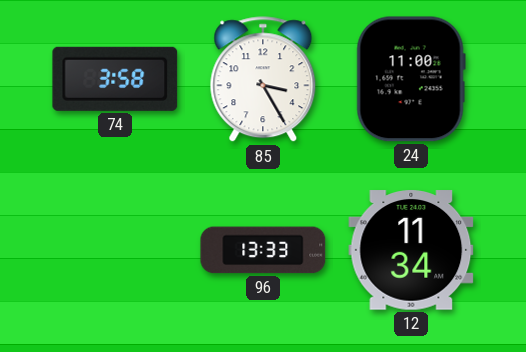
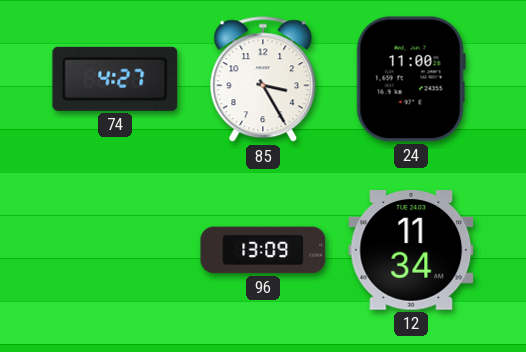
74: 3:58 -> 4:27
96: 13:33 -> 13:09
